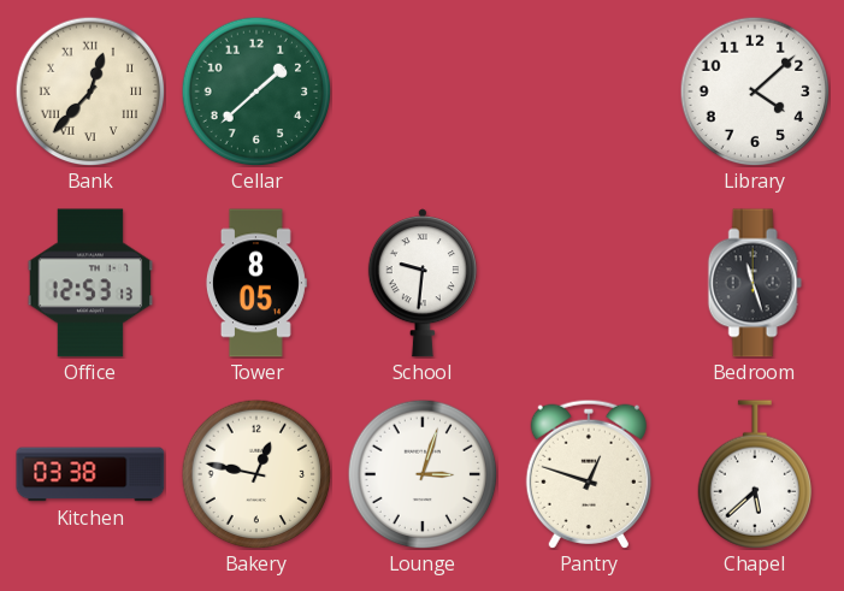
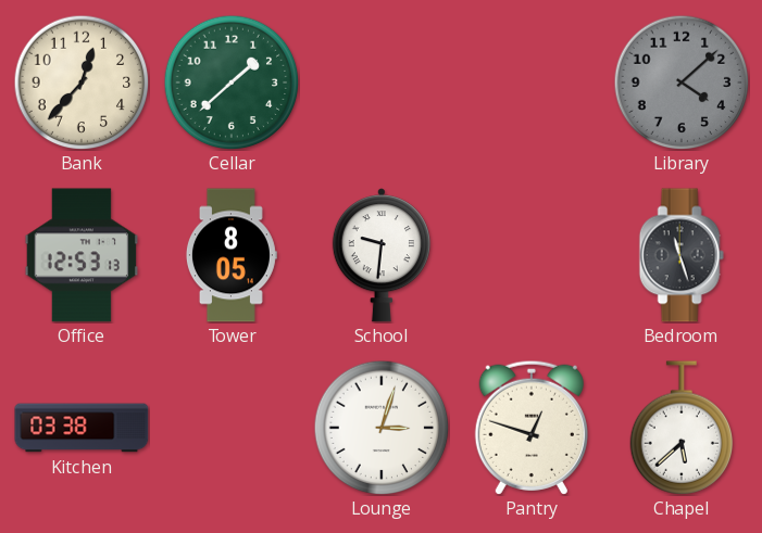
Bank numerals: Roman -> Arabic
Library dial: white -> grey
Bakery: 12:47 -> none
